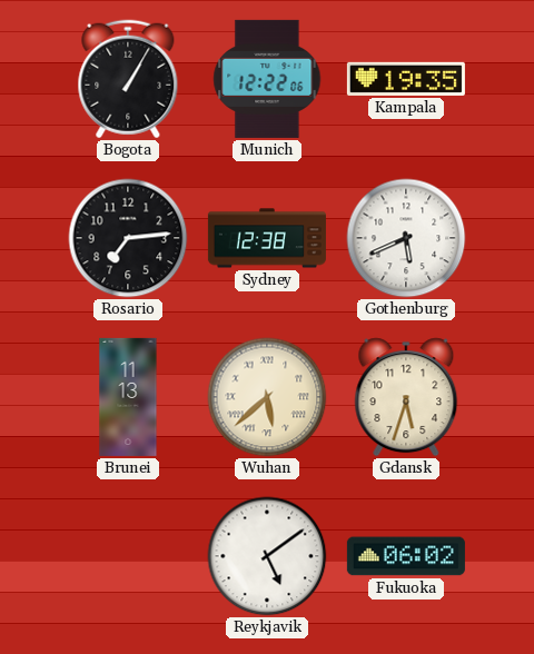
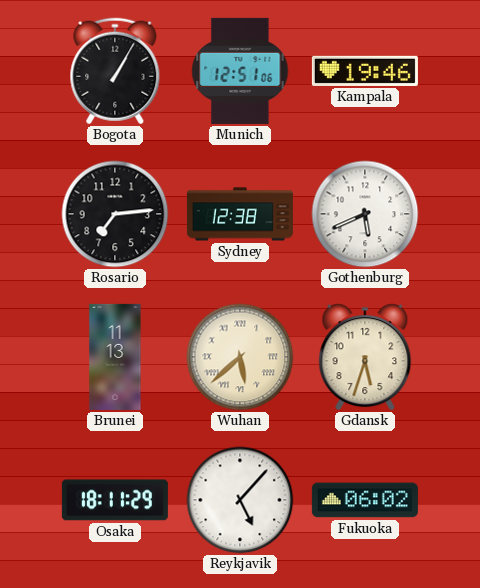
Munich: 12:22 -> 12:51
Kampala: 19:35 -> 19:46
Osaka: none -> 18:11
Reykjavik: 5:09 -> 5:07
